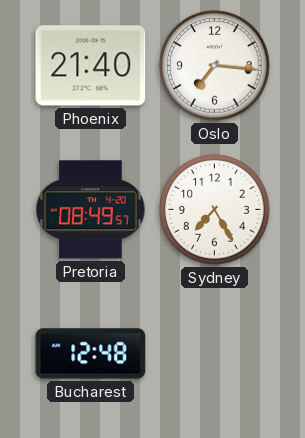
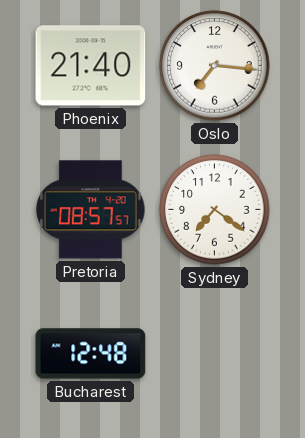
Pretoria: 08:49 -> 08:57
Sydney: 7:25 -> 7:21
